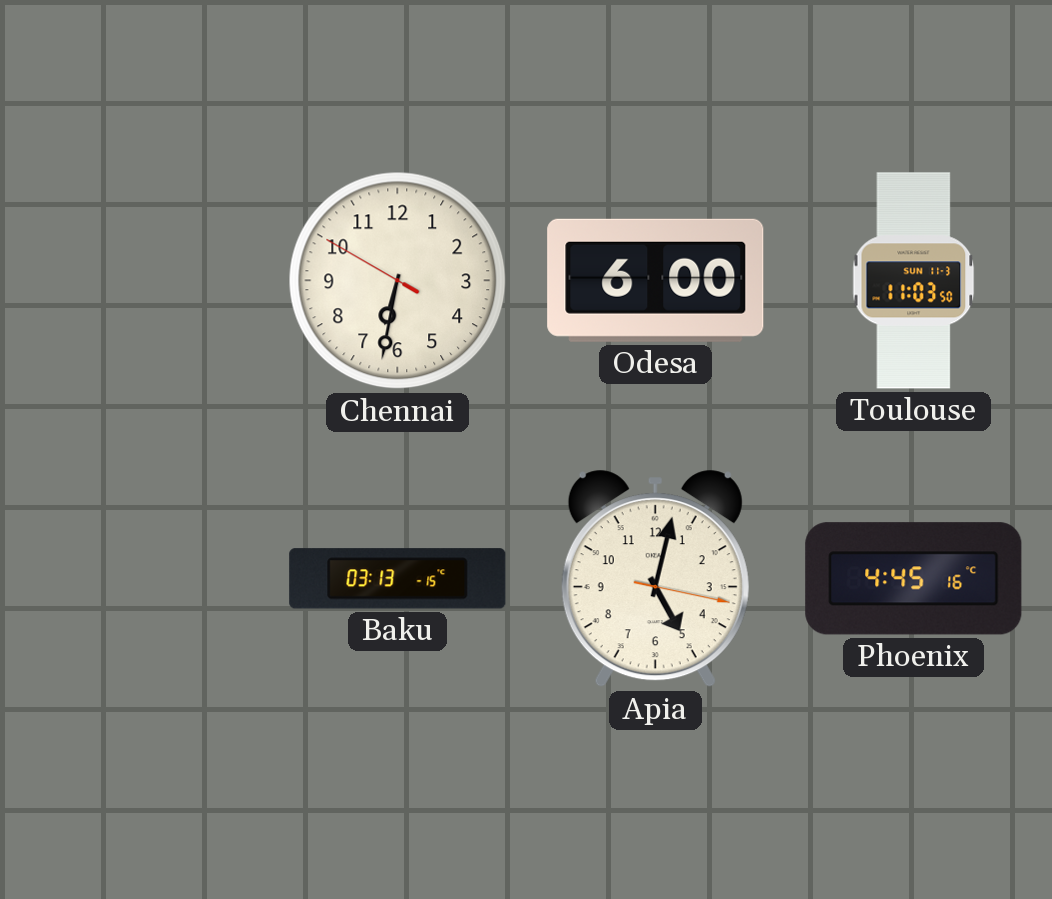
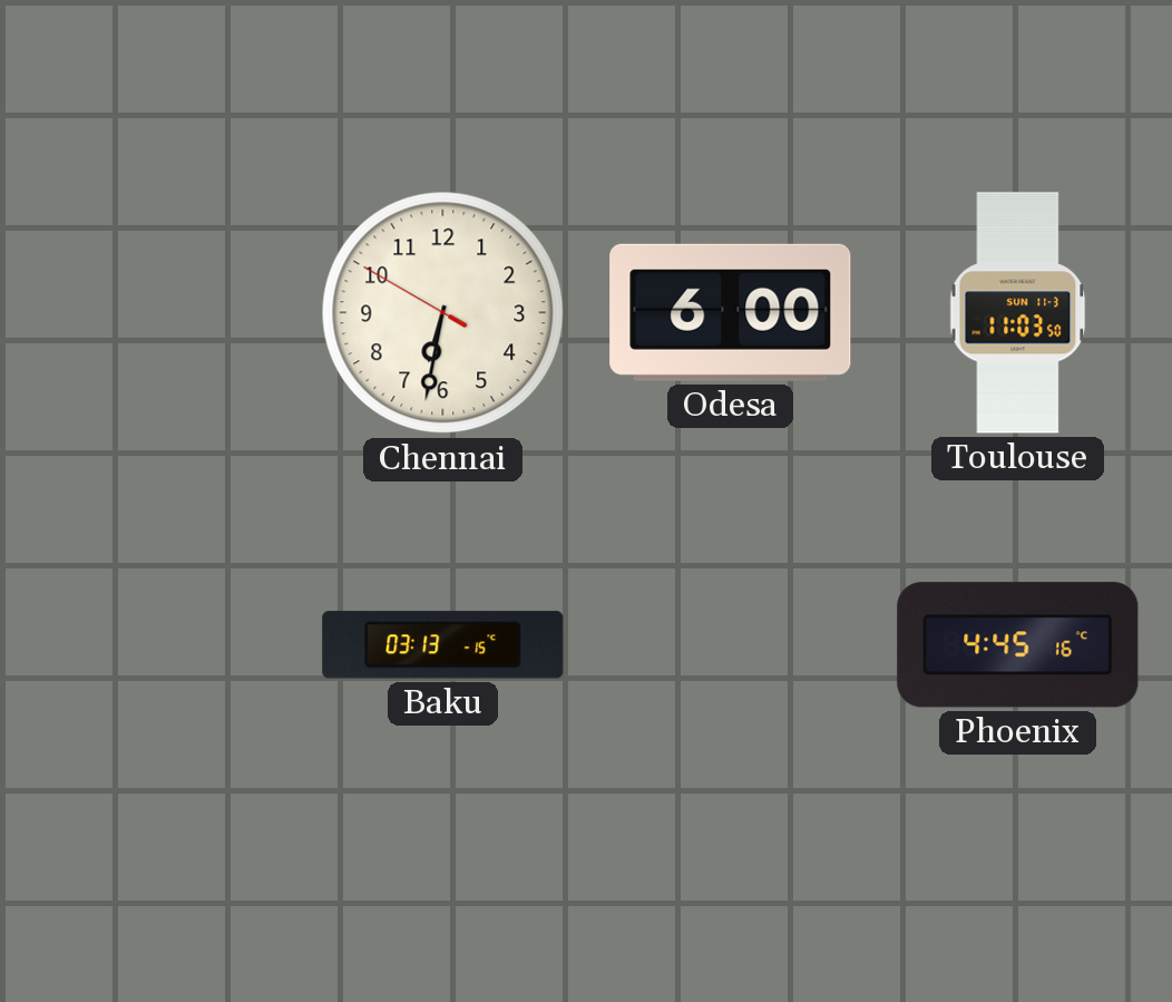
Apia: 5:02 -> none
